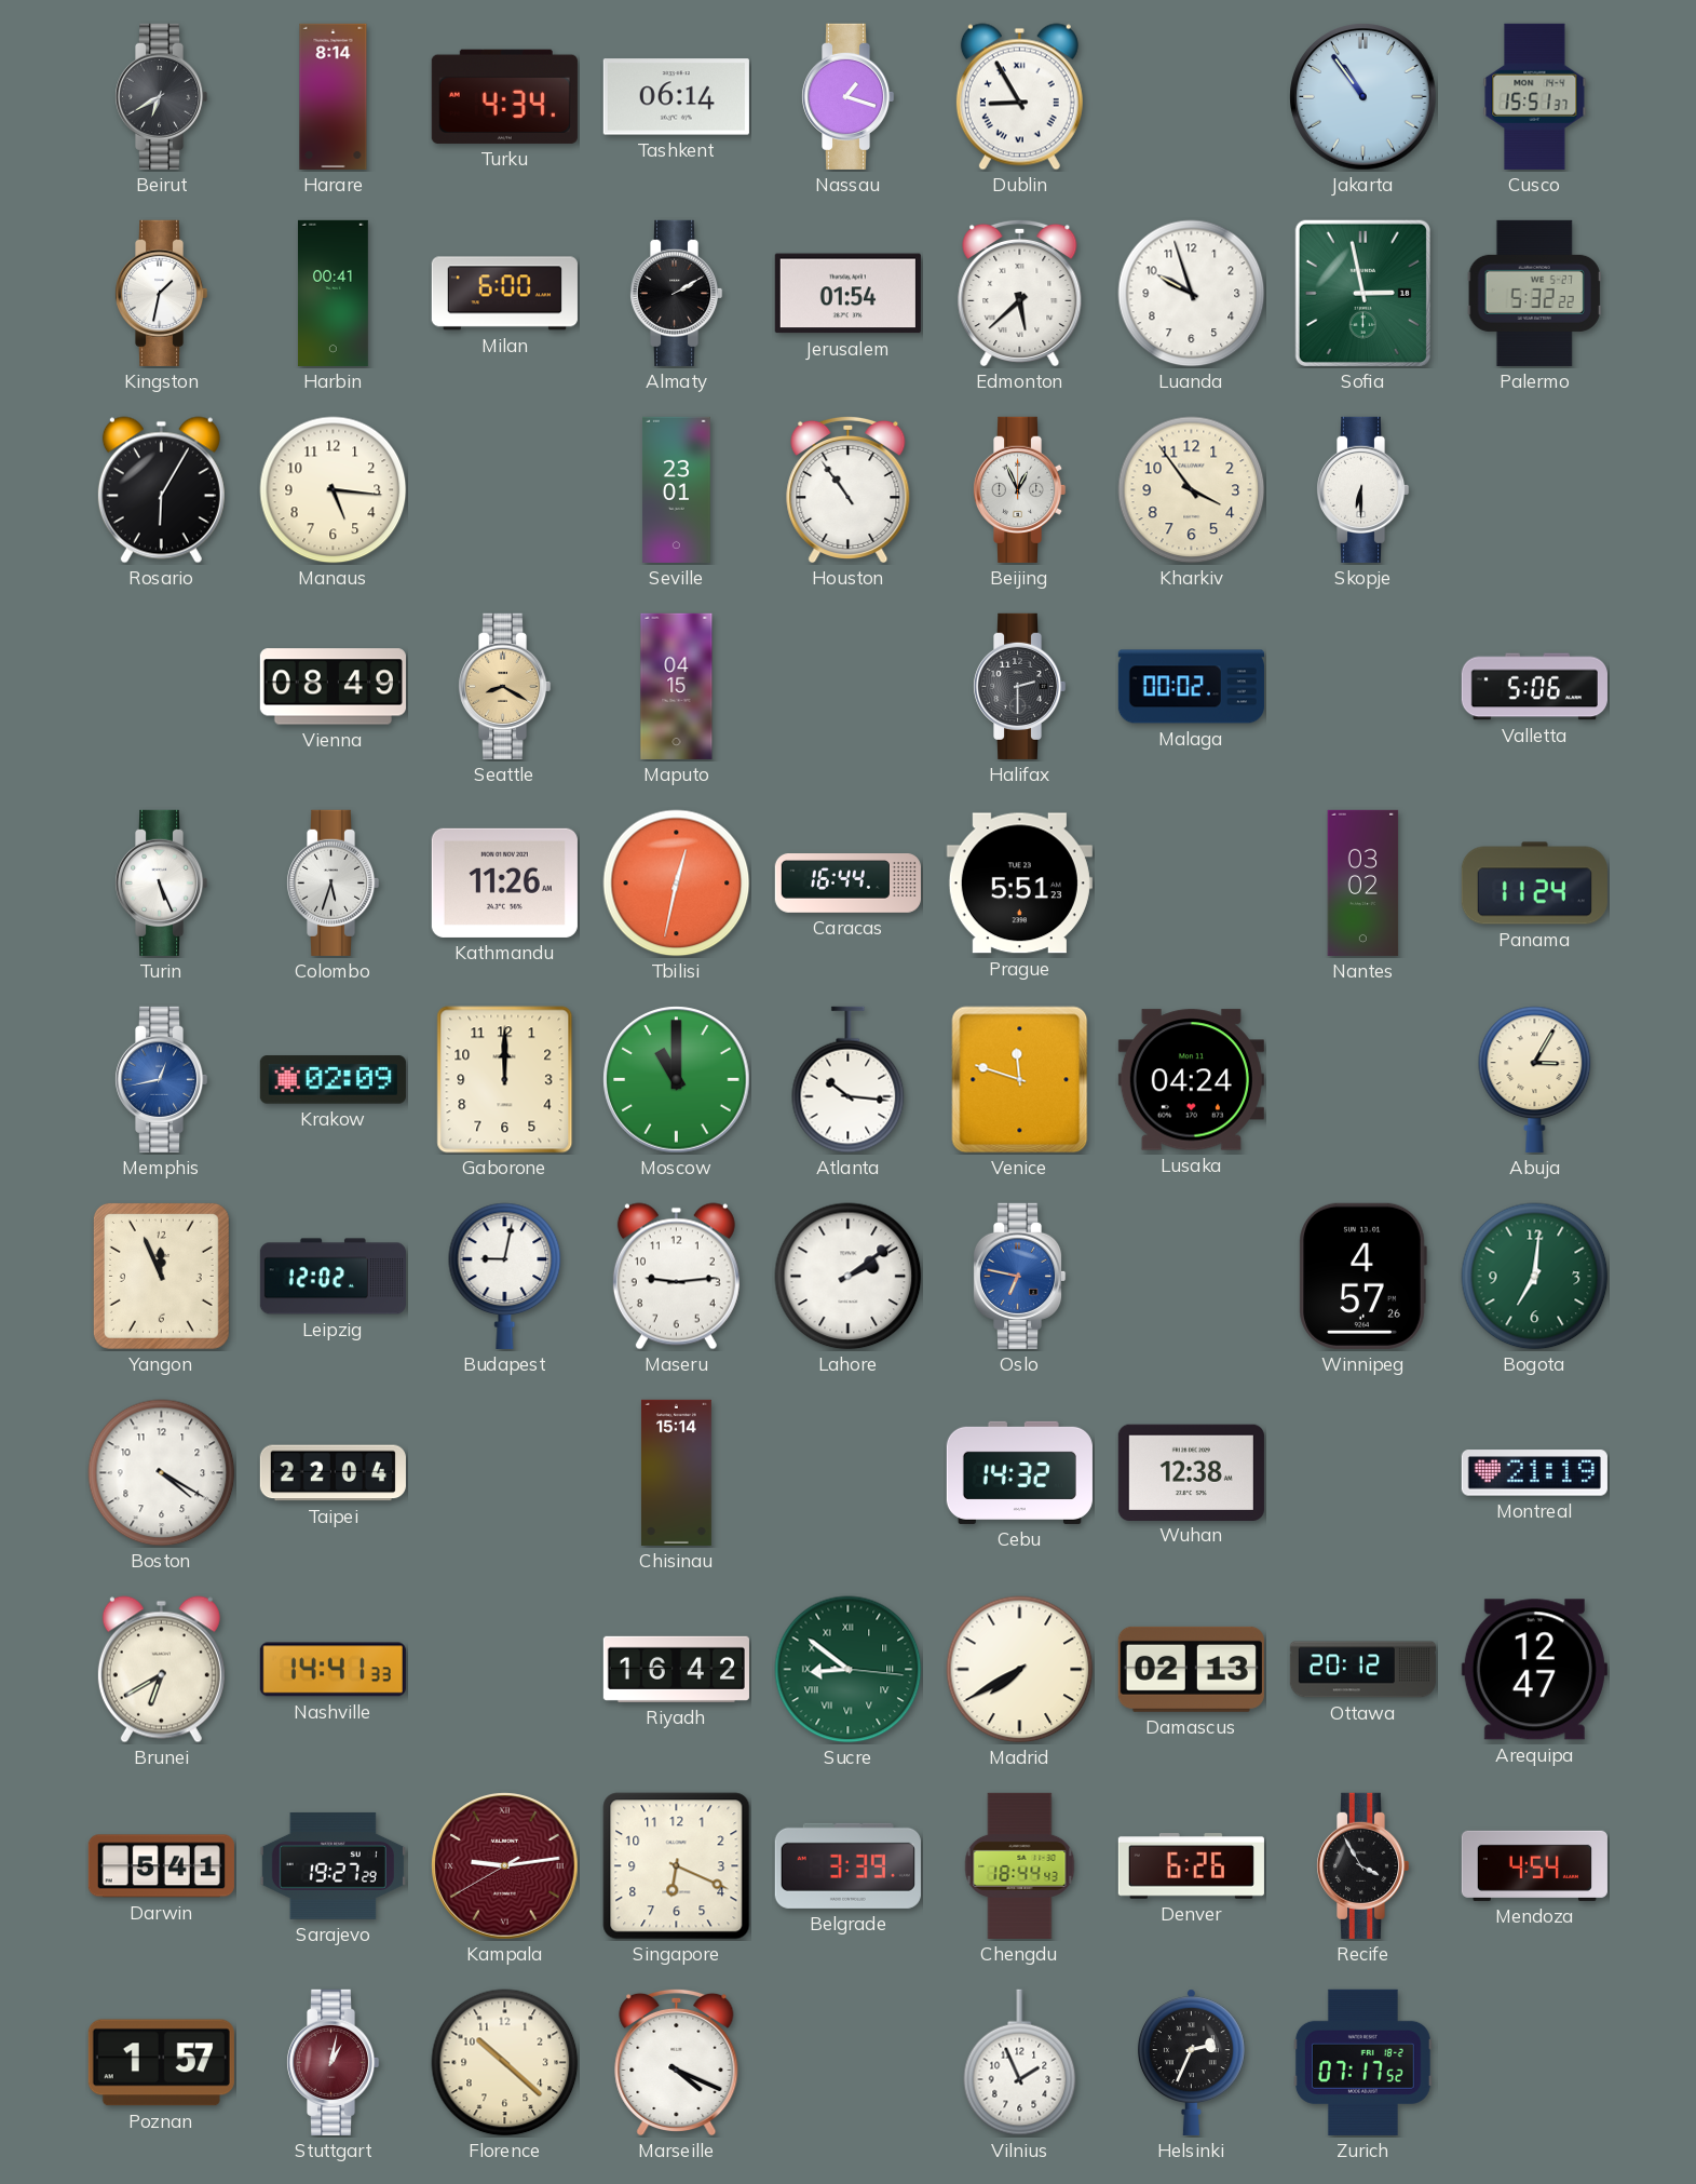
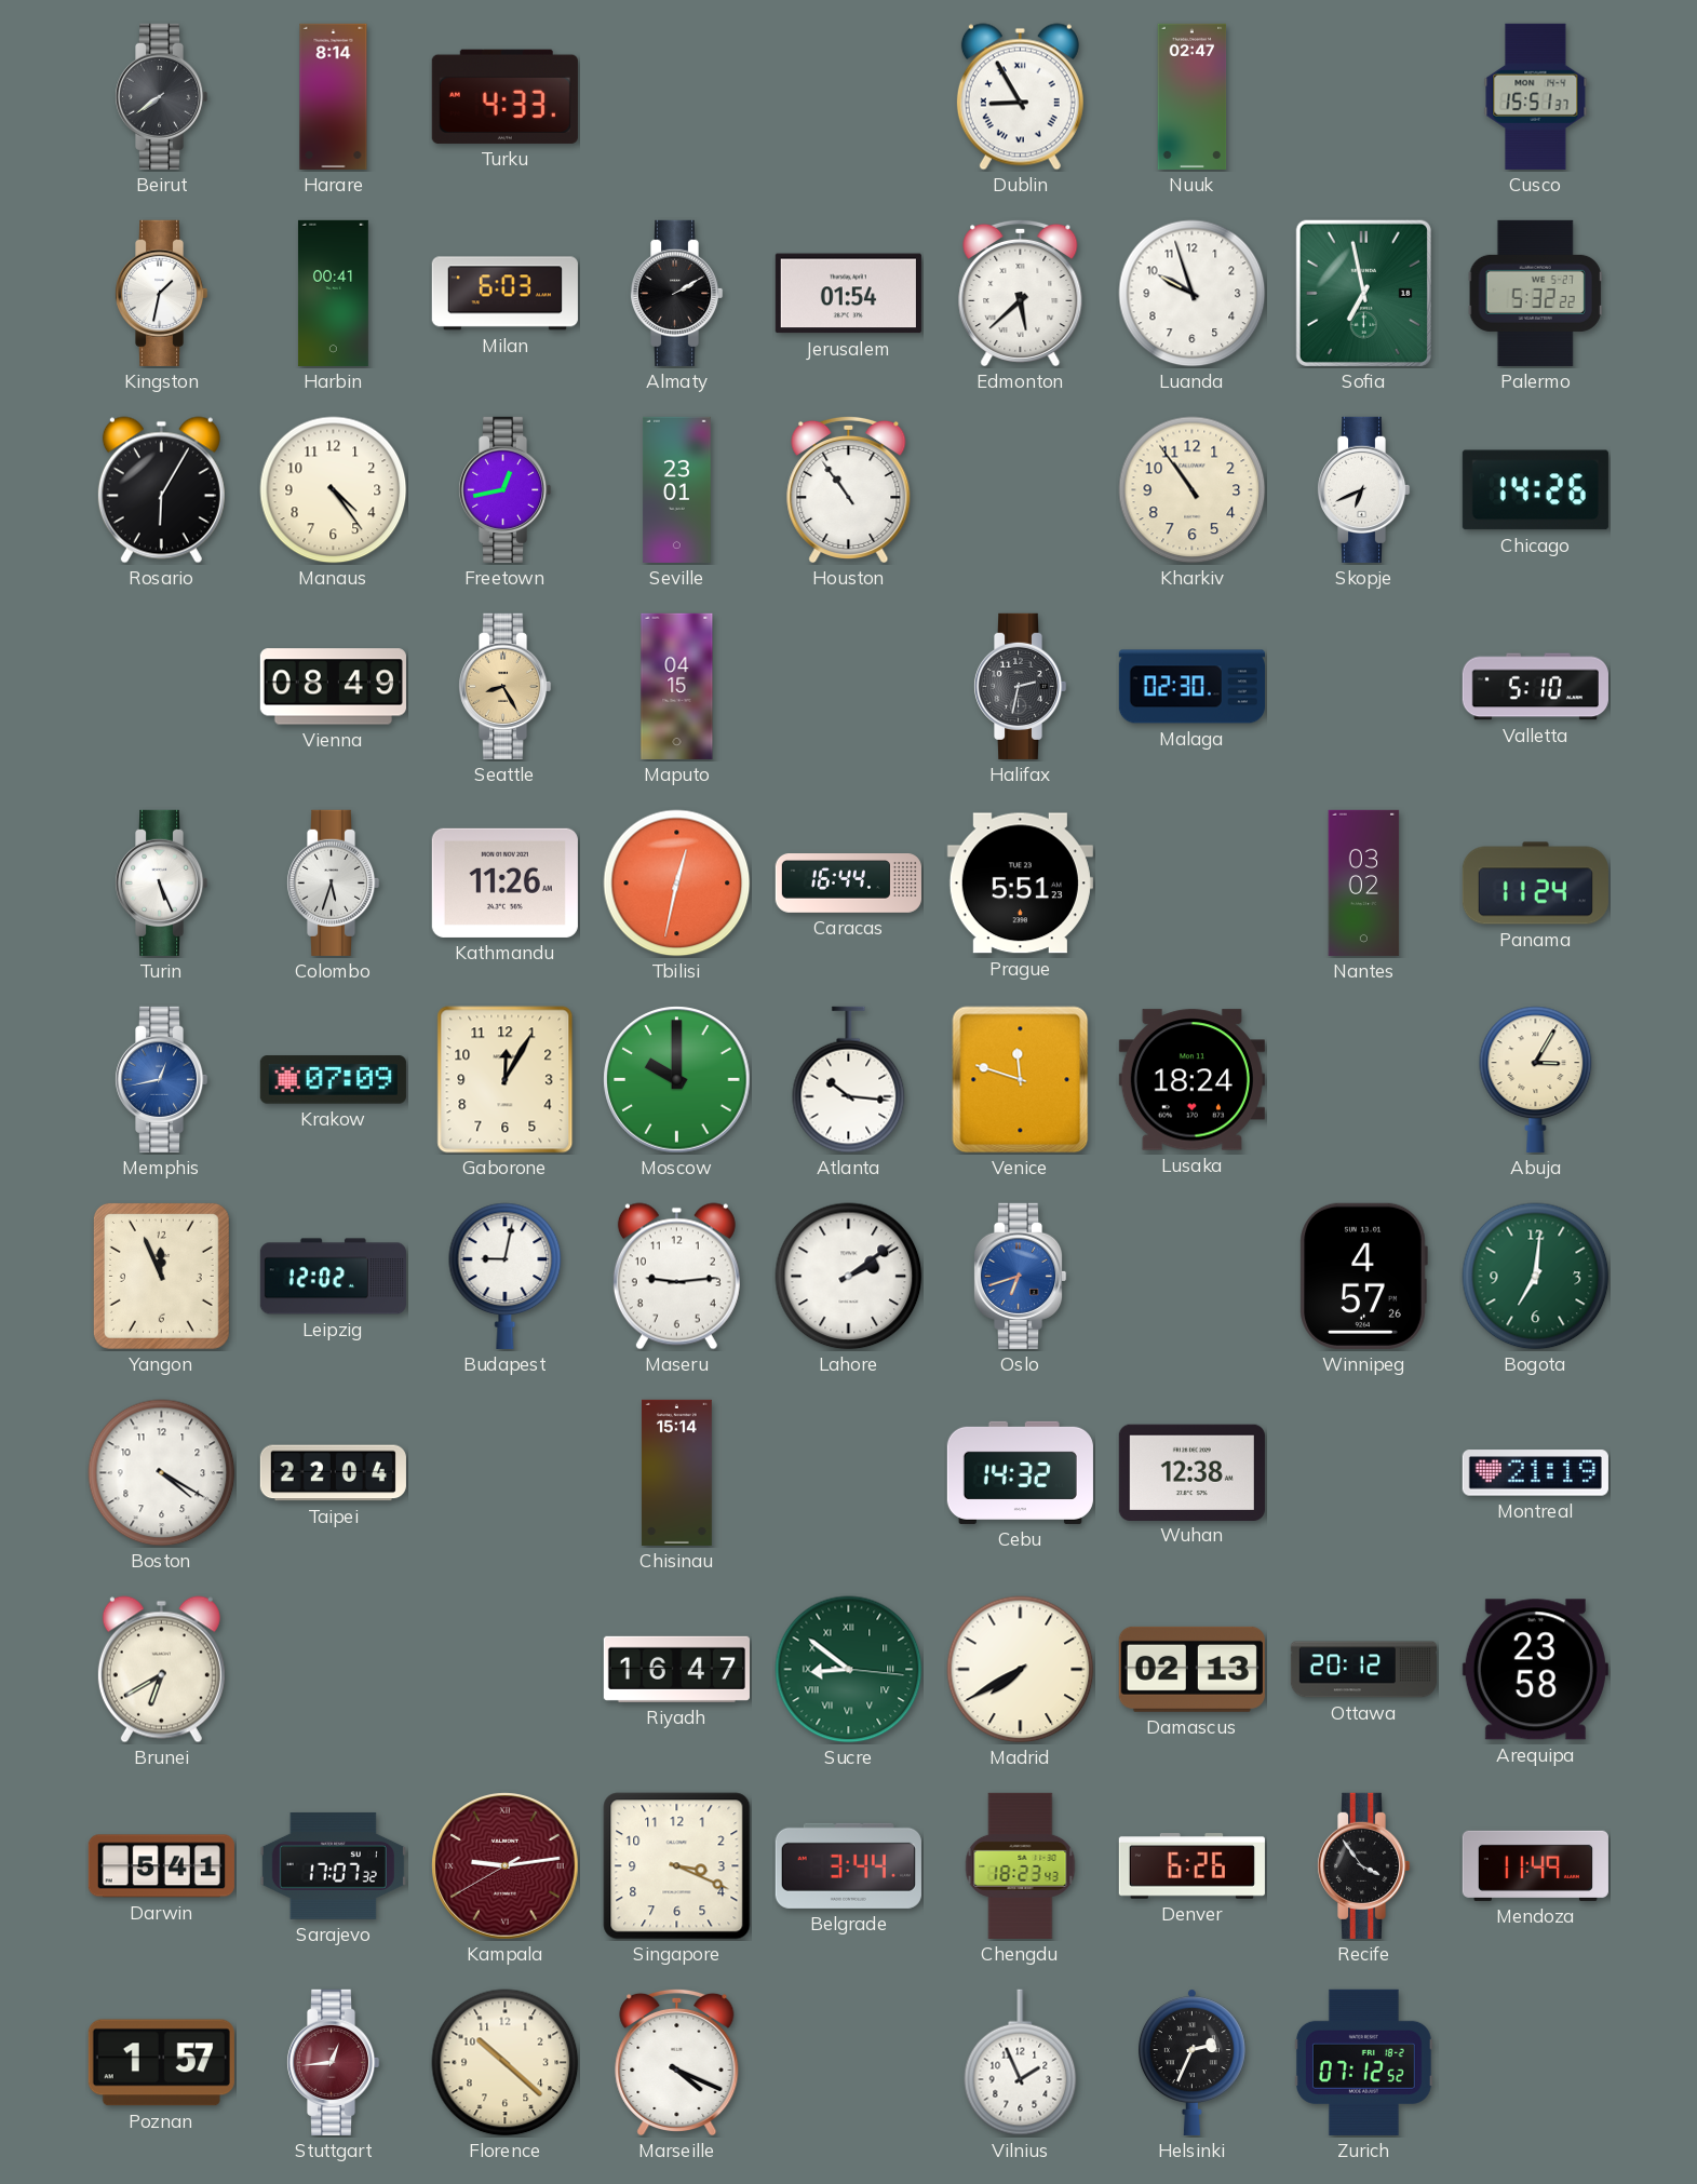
Beirut: 6:40 -> 7:39
Turku: 4:34 -> 4:33
Tashkent: 06:14 -> none
Nassau: 1:18 -> none
Nuuk: none -> 02:47
Jakarta: 10:54 -> none
Milan: 6:00 -> 6:03
Sofia: 2:58 -> 6:58
Manaus: 5:16 -> 4:24
Freetown: none -> 12:43
Beijing: 12:56 -> none
Kharkiv: 3:54 -> 10:54
Skopje: 6:30 -> 6:41
Chicago: none -> 14:26
Seattle: 8:20 -> 8:25
Halifax: 2:30 -> 2:32
Malaga: 00:02 -> 02:30
Valletta: 5:06 -> 5:10
Krakow: 02:09 -> 07:09
Gaborone: 12:00 -> 12:05
Moscow: 11:00 -> 10:00
Lusaka: 04:24 -> 18:24
Oslo: 6:47 -> 6:42
Nashville: 14:41 -> none
Riyadh: 16:42 -> 16:47
Arequipa: 12:47 -> 23:58
Sarajevo: 19:27 -> 17:07
Singapore: 6:19 -> 3:19
Belgrade: 3:39 -> 3:44
Chengdu: 18:44 -> 18:23
Recife: 3:55 -> 3:54
Mendoza: 4:54 -> 11:49
Stuttgart: 1:02 -> 12:44
Zurich: 07:17 -> 07:12
